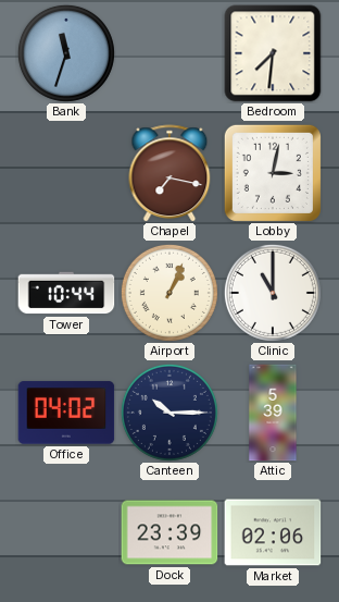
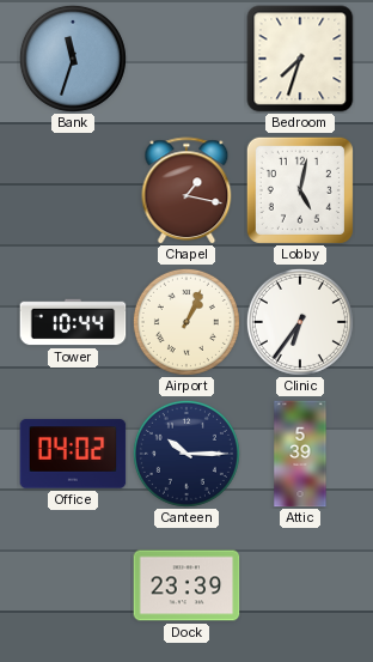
Bedroom: 7:31 -> 7:33
Chapel: 7:17 -> 1:17
Lobby: 3:02 -> 5:02
Clinic: 11:00 -> 6:36
Market: 02:06 -> none
